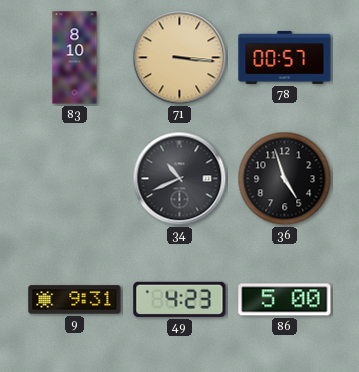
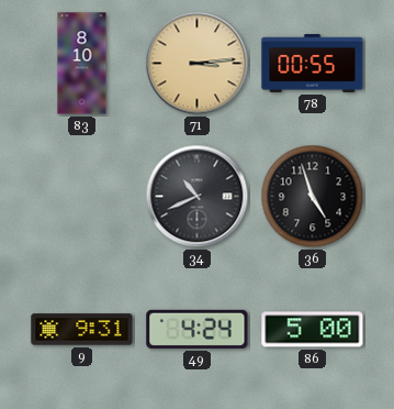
71: 3:16 -> 3:14
78: 00:57 -> 00:55
49: 4:23 -> 4:24
